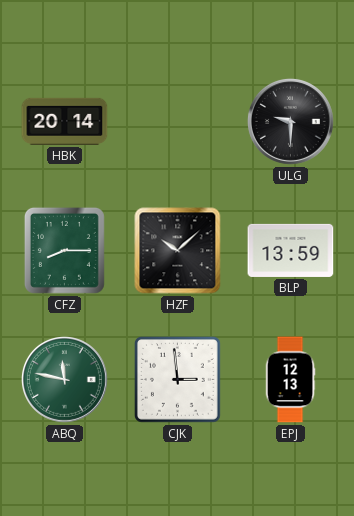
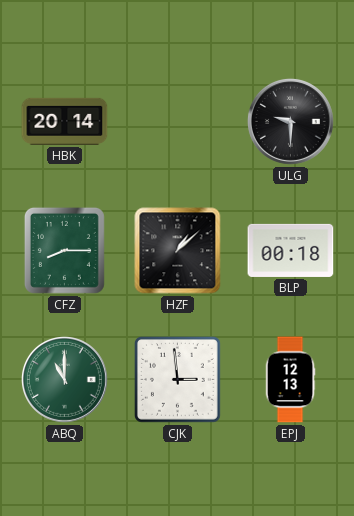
HZF: 10:08 -> 1:08
BLP: 13:59 -> 00:18
ABQ: 11:47 -> 11:00
